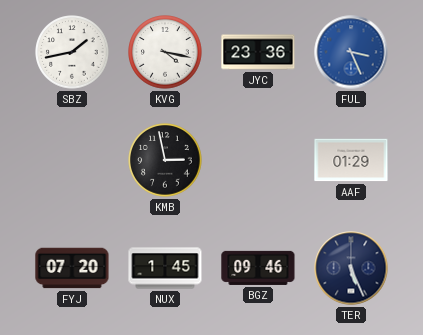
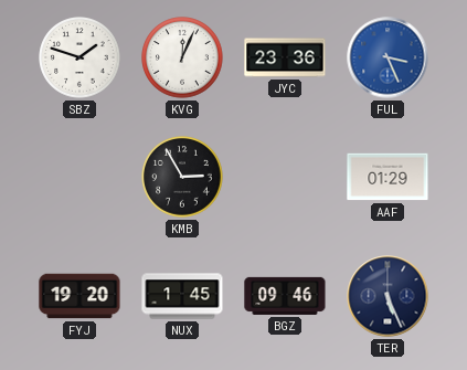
SBZ: 1:43 -> 1:48
KVG: 4:17 -> 12:04
KMB: 2:58 -> 2:55
FYJ: 07:20 -> 19:20
